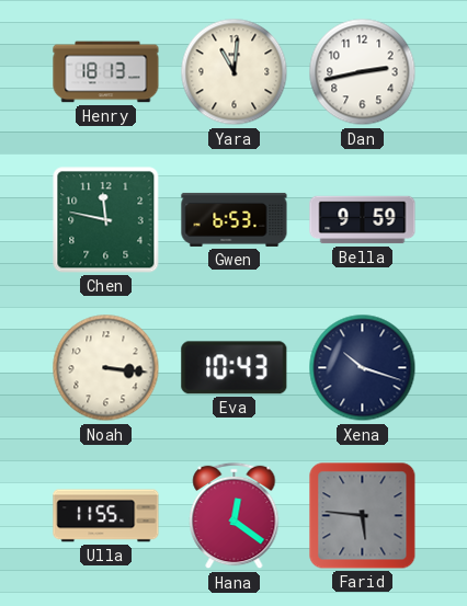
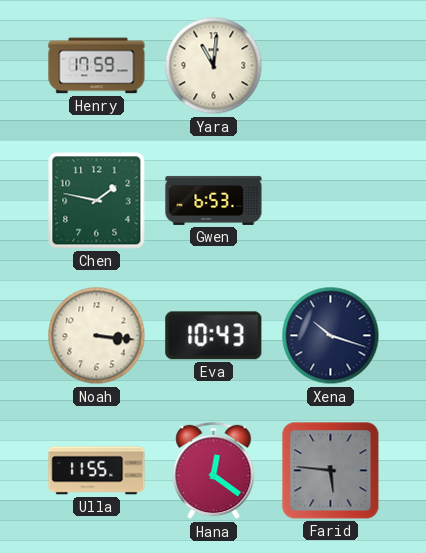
Henry: 18:13 -> 17:59
Dan: 2:43 -> none
Chen: 11:47 -> 1:47
Bella: 9:59 -> none
